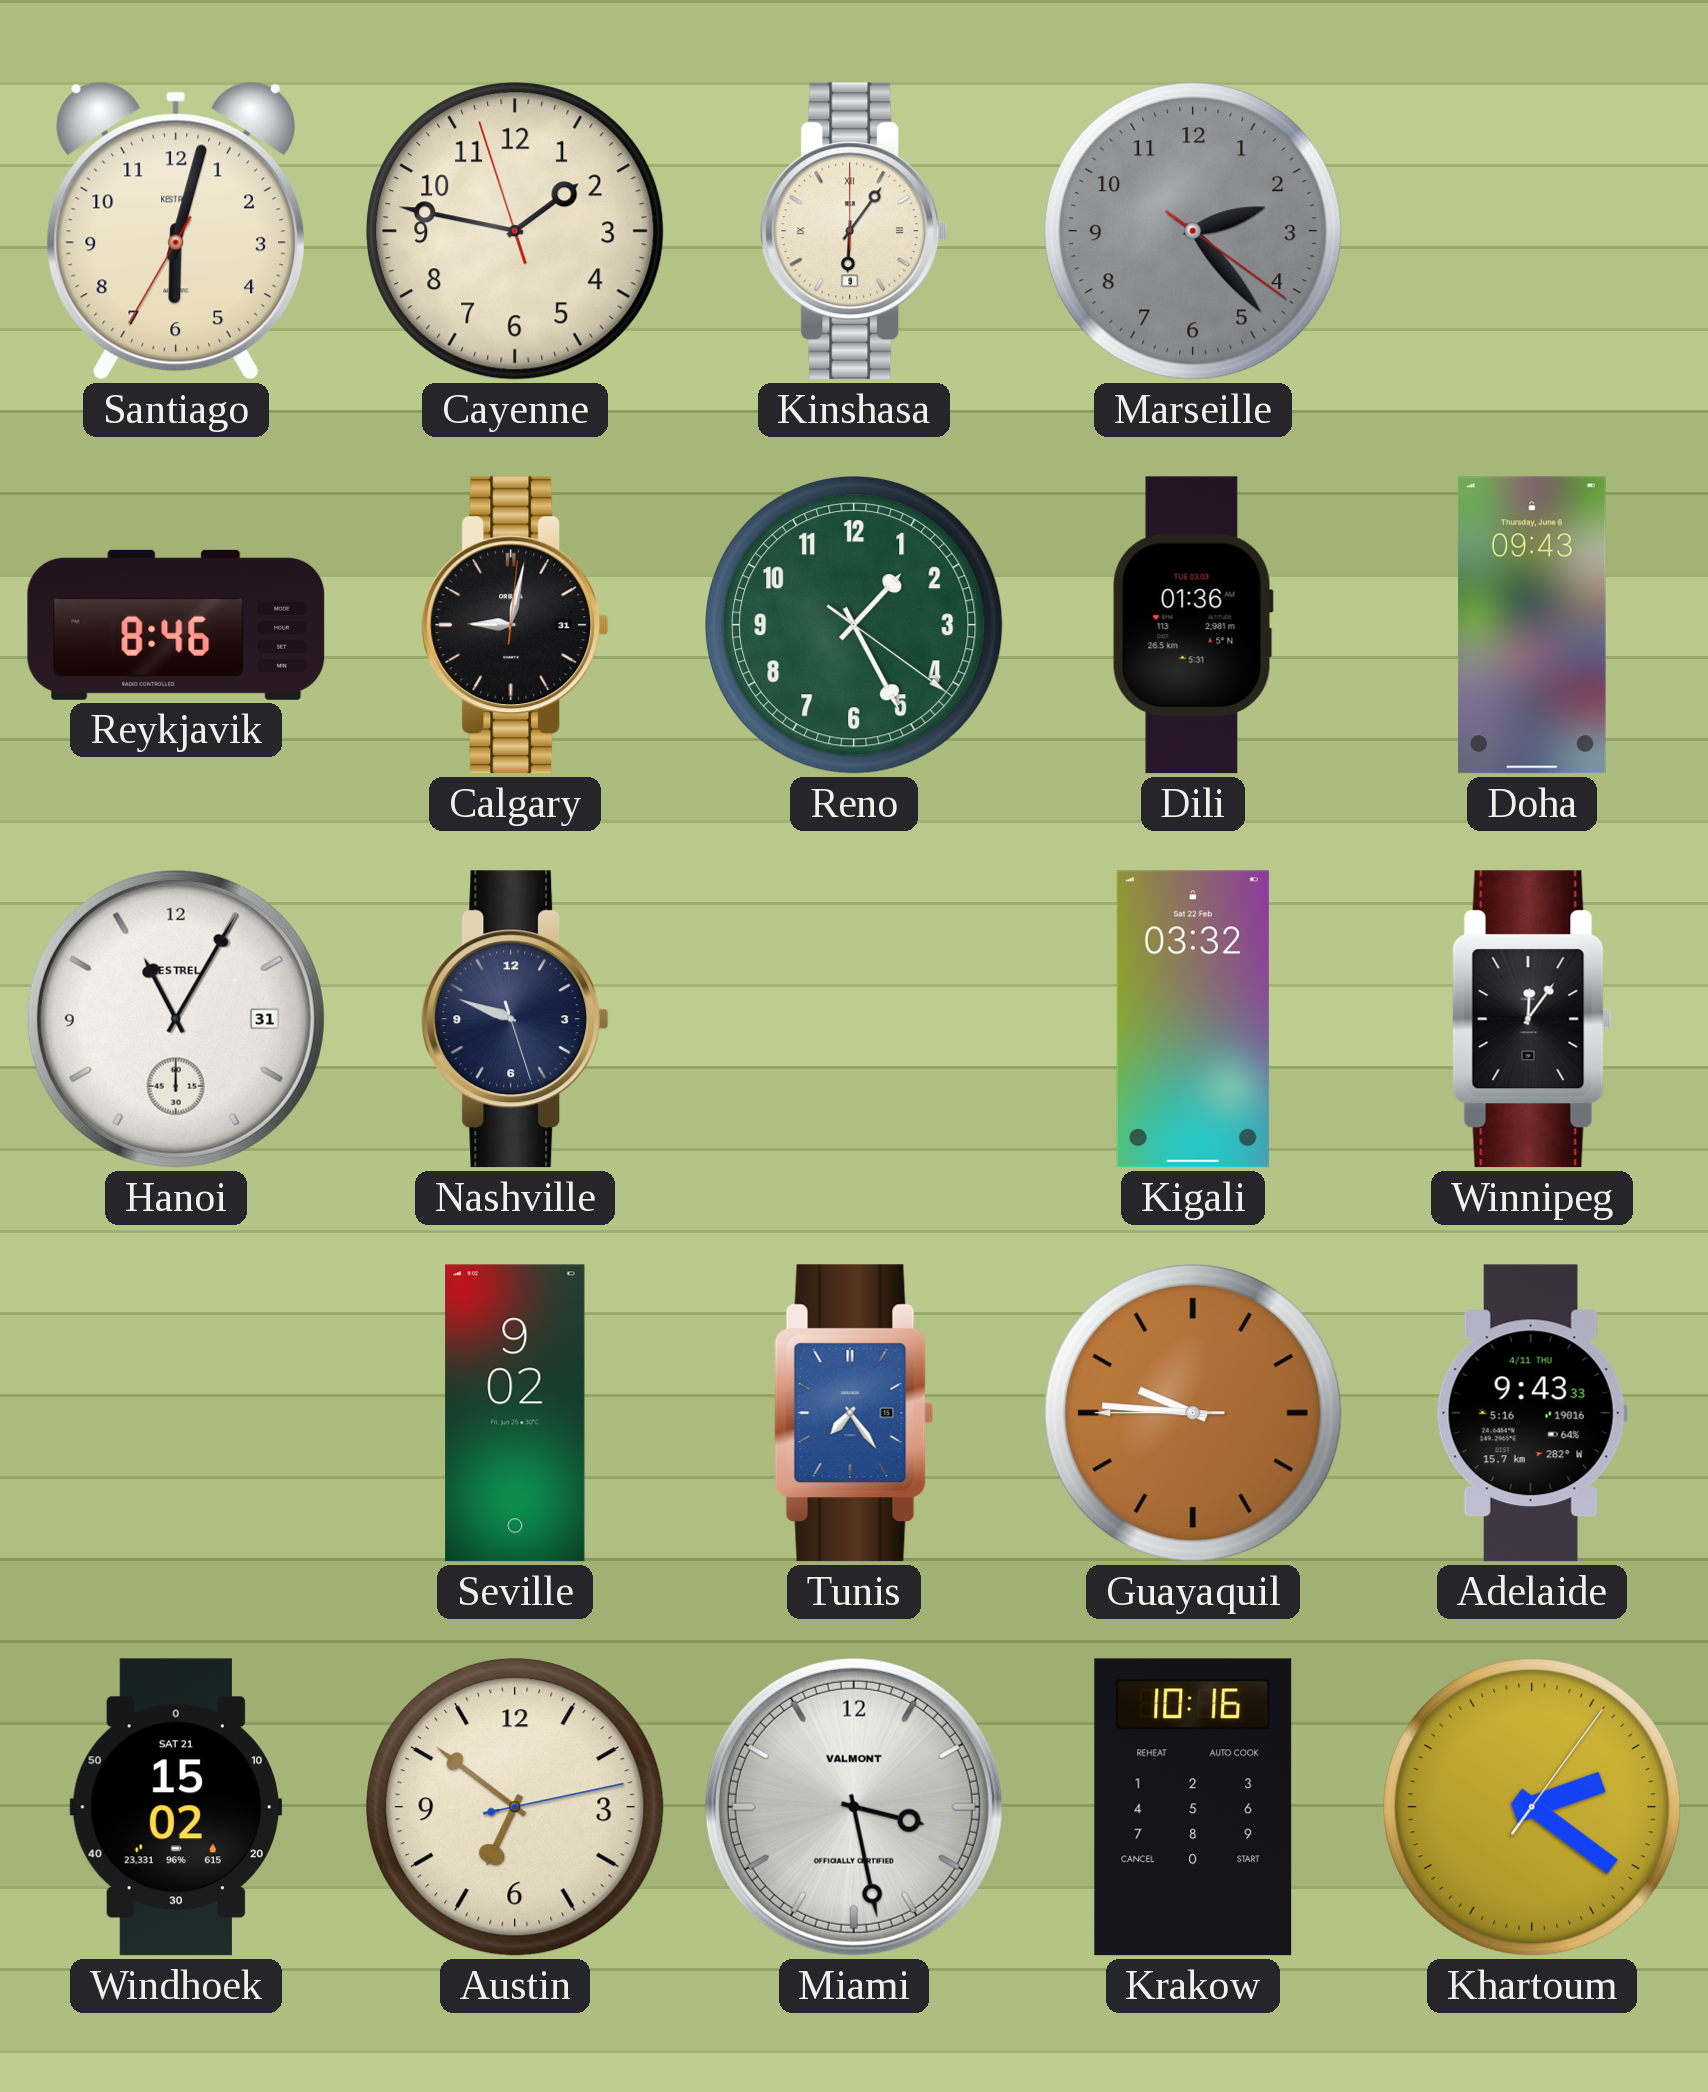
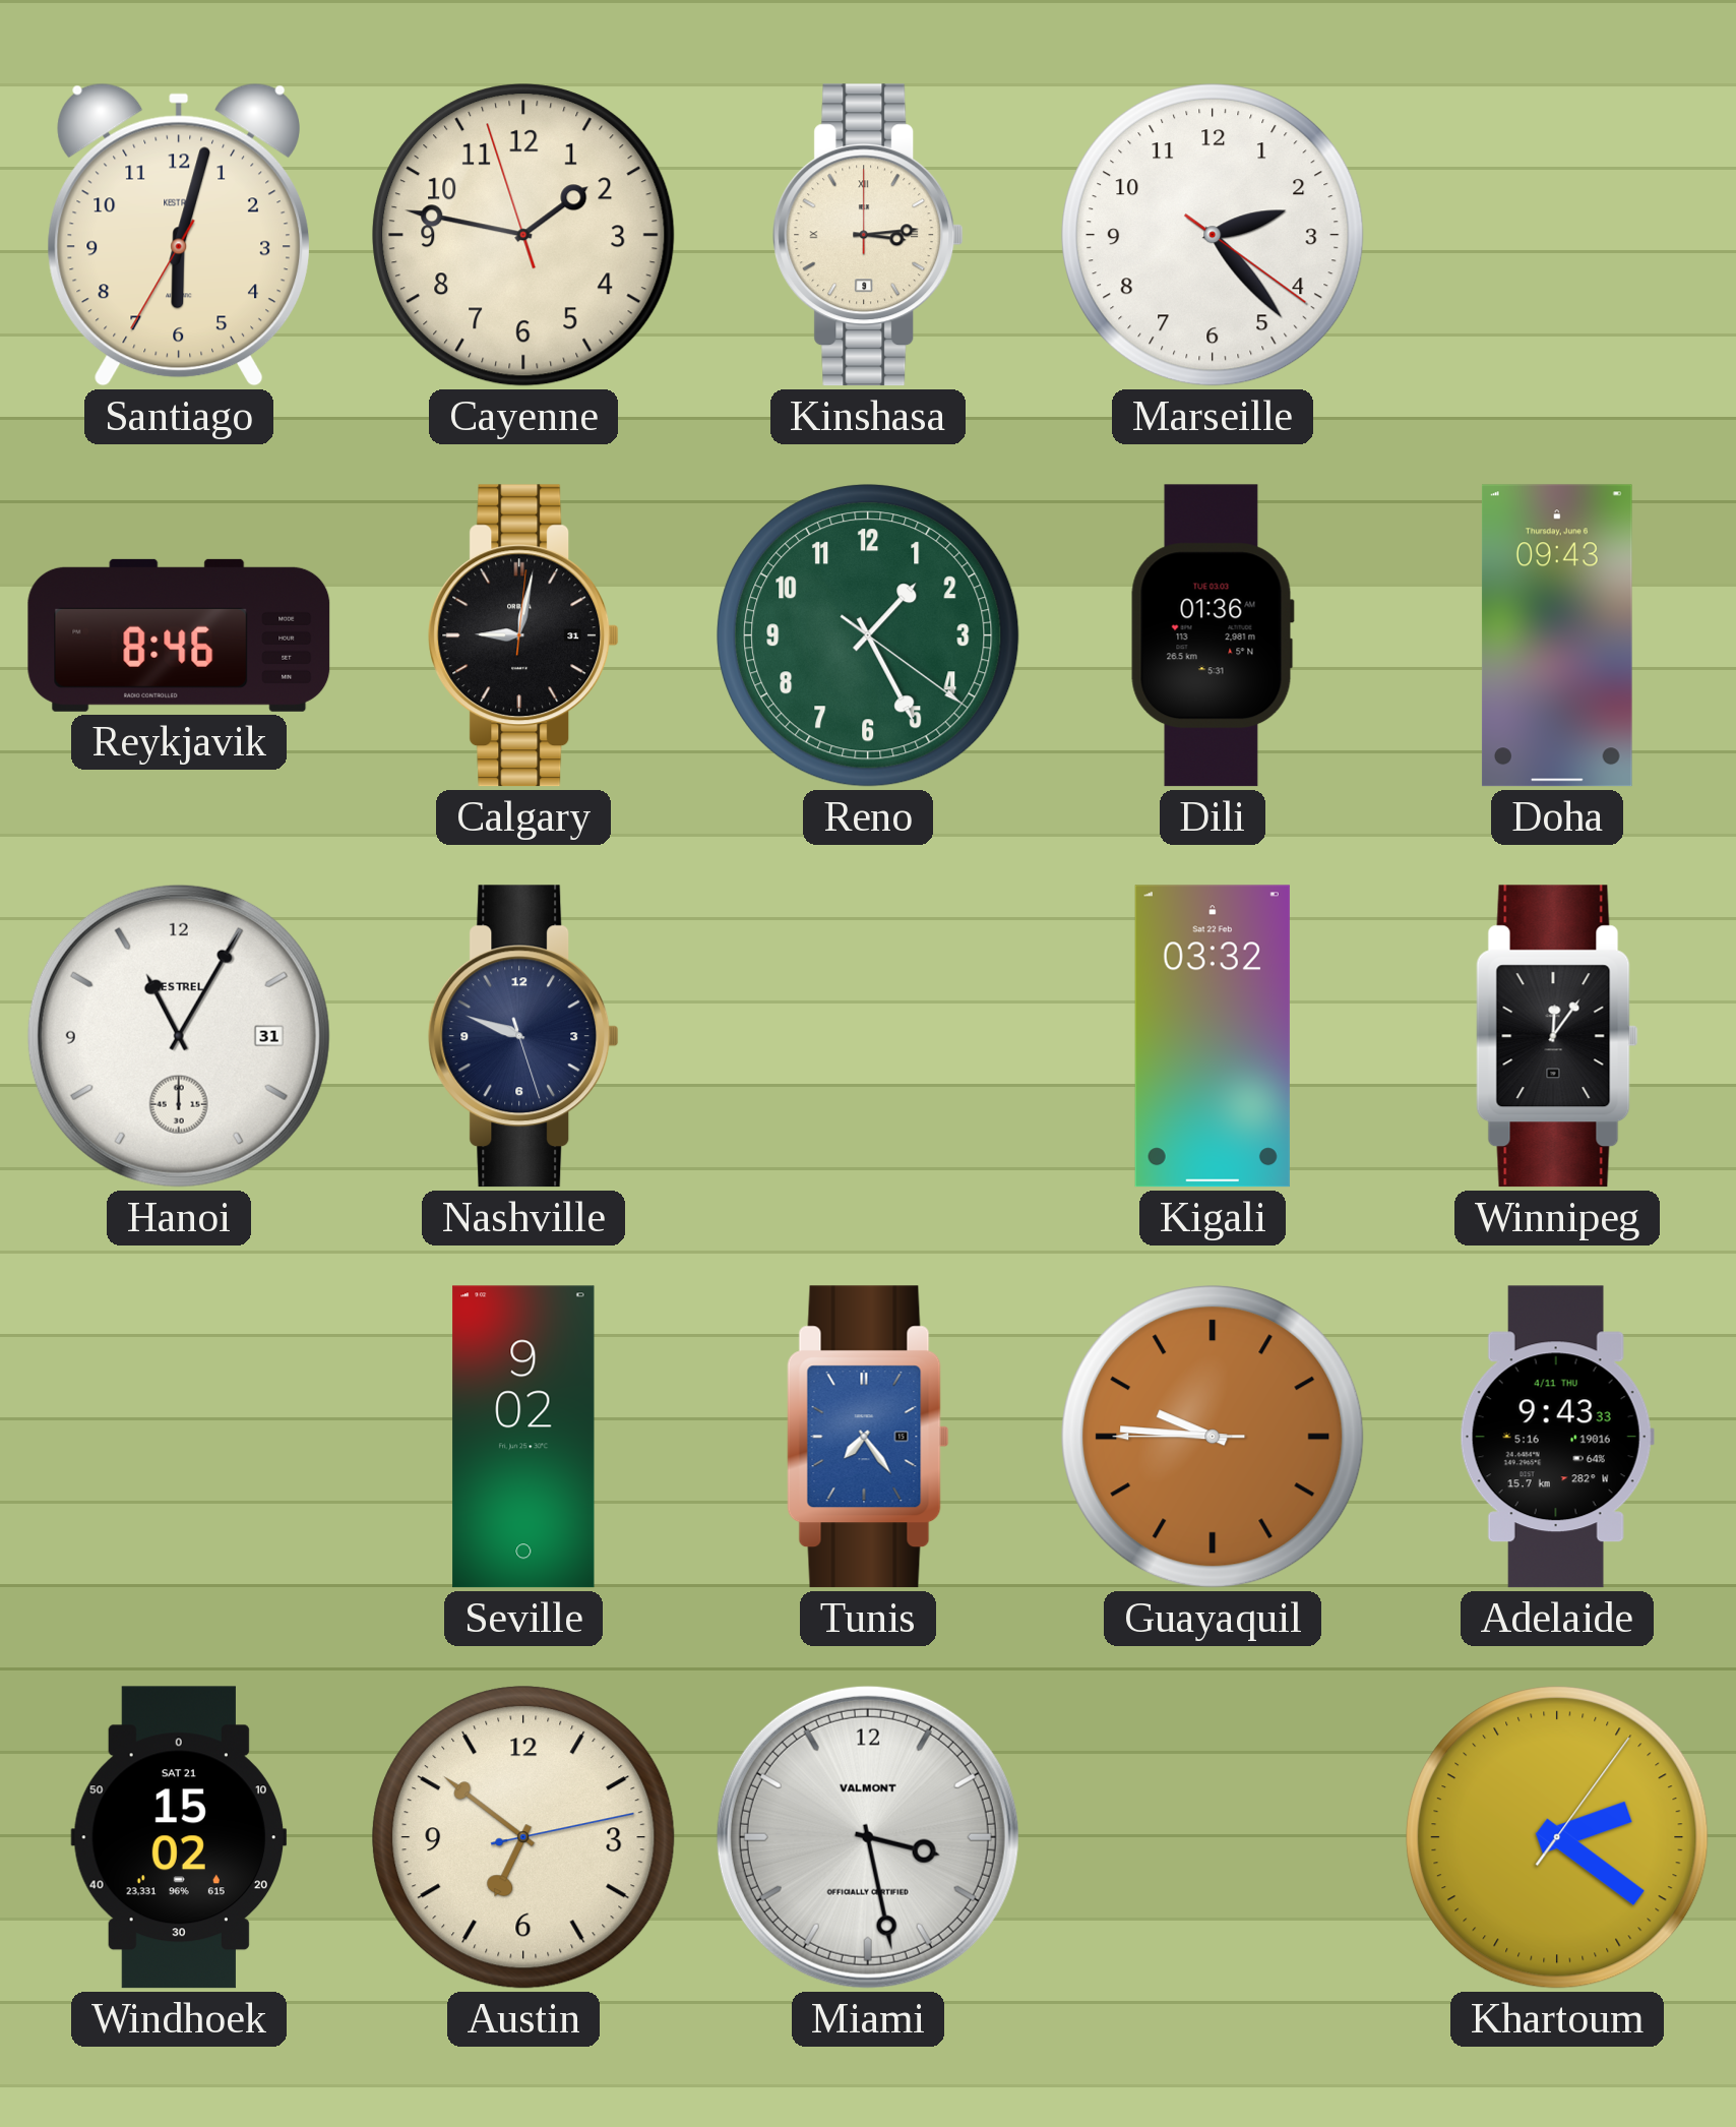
Kinshasa: 6:06 -> 3:14
Marseille dial: grey -> white
Krakow: 10:16 -> none
